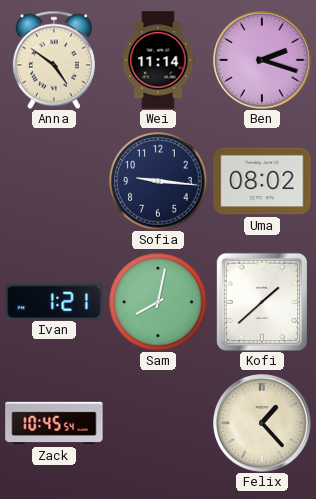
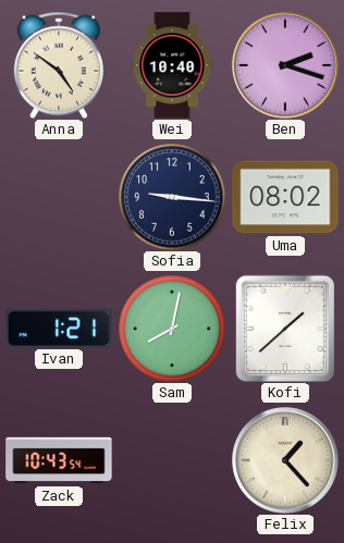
Wei: 11:14 -> 10:40
Zack: 10:45 -> 10:43
